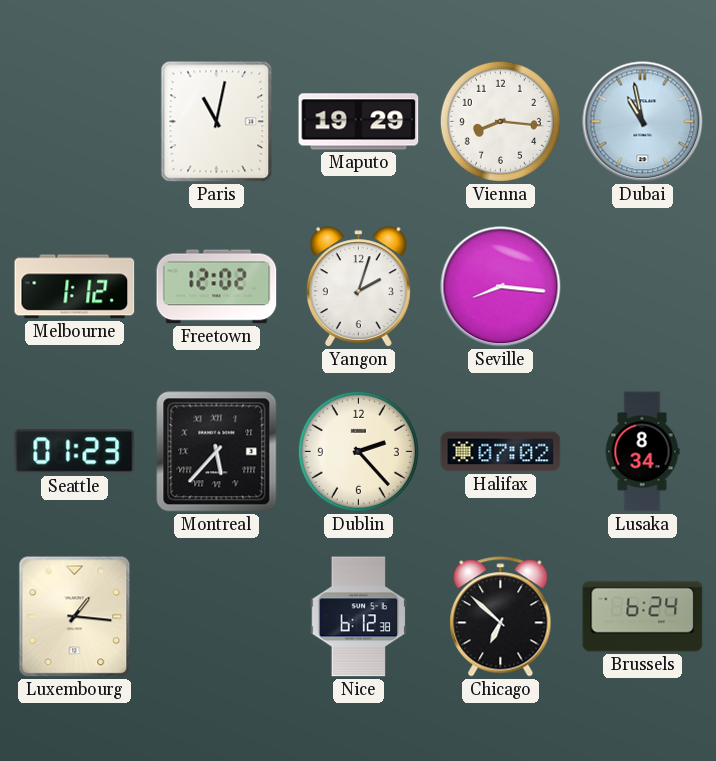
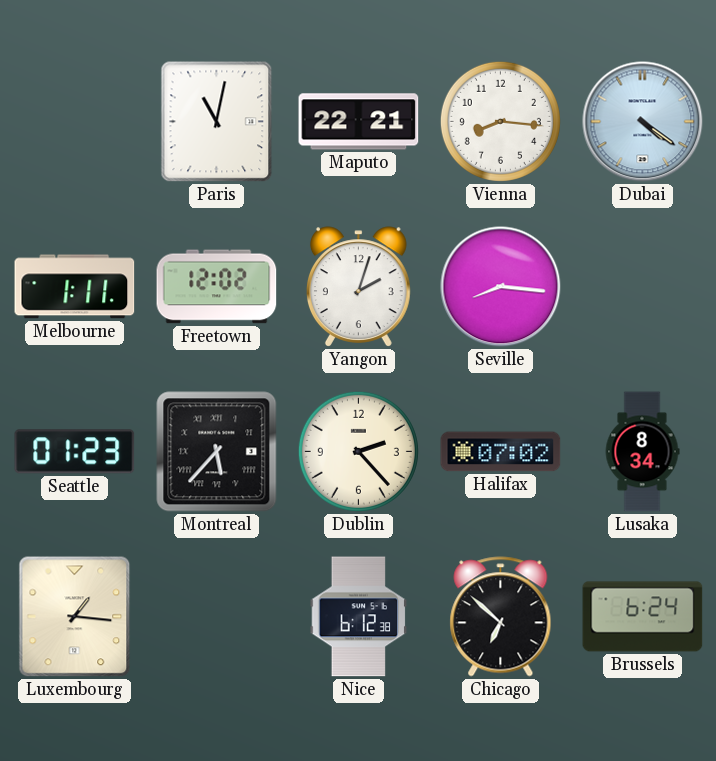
Maputo: 19:29 -> 22:21
Dubai: 10:58 -> 4:21
Melbourne: 1:12 -> 1:11
